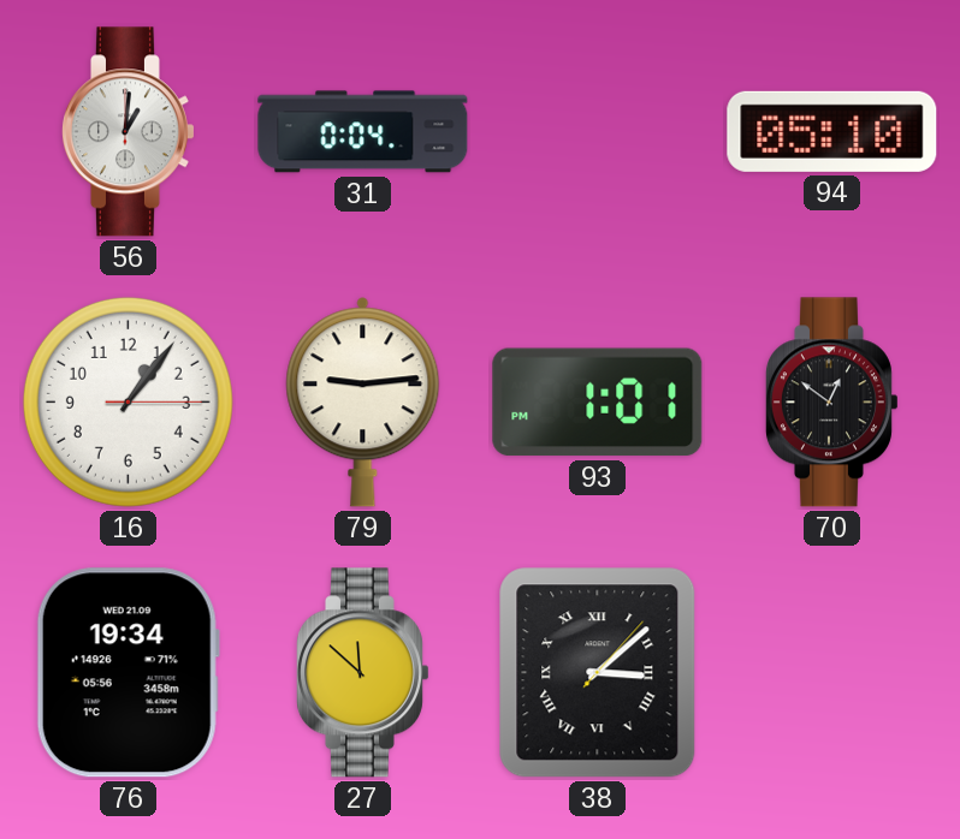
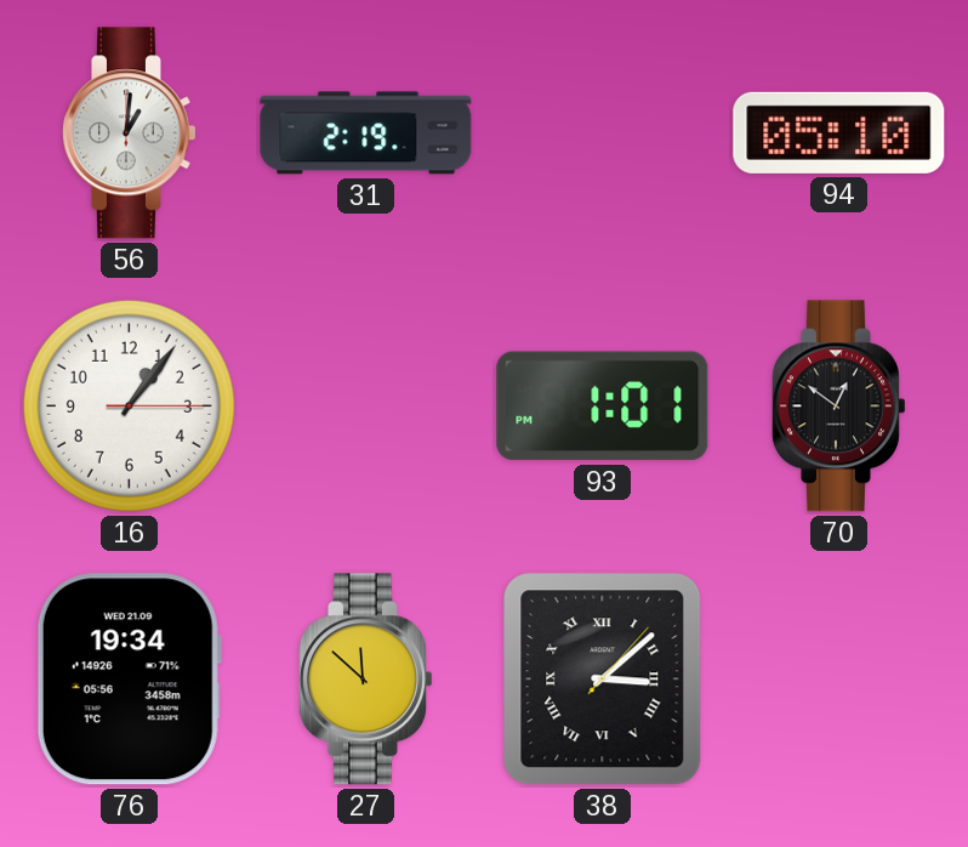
31: 0:04 -> 2:19
79: 9:14 -> none
